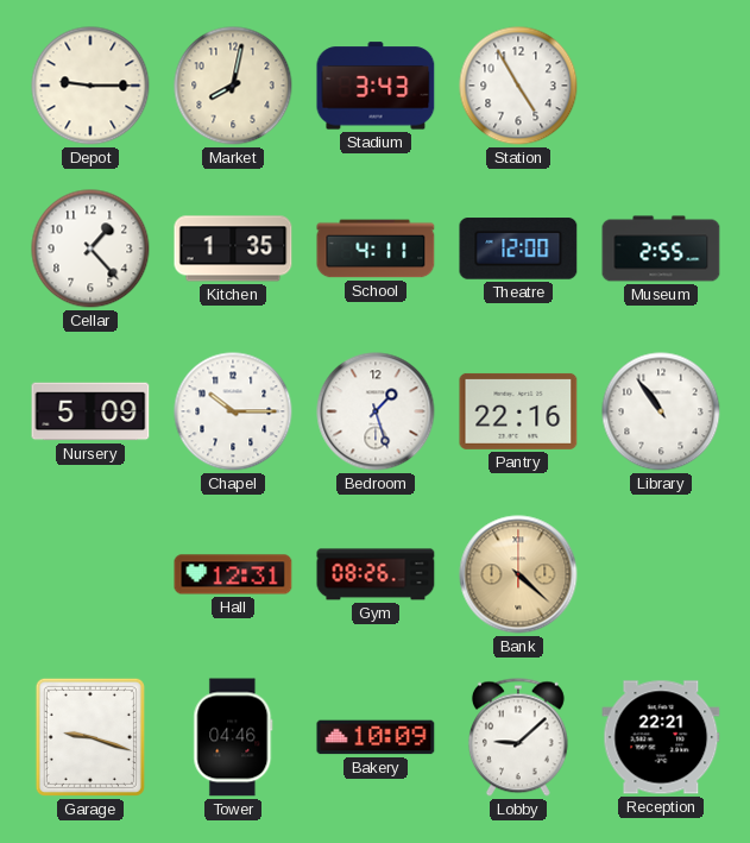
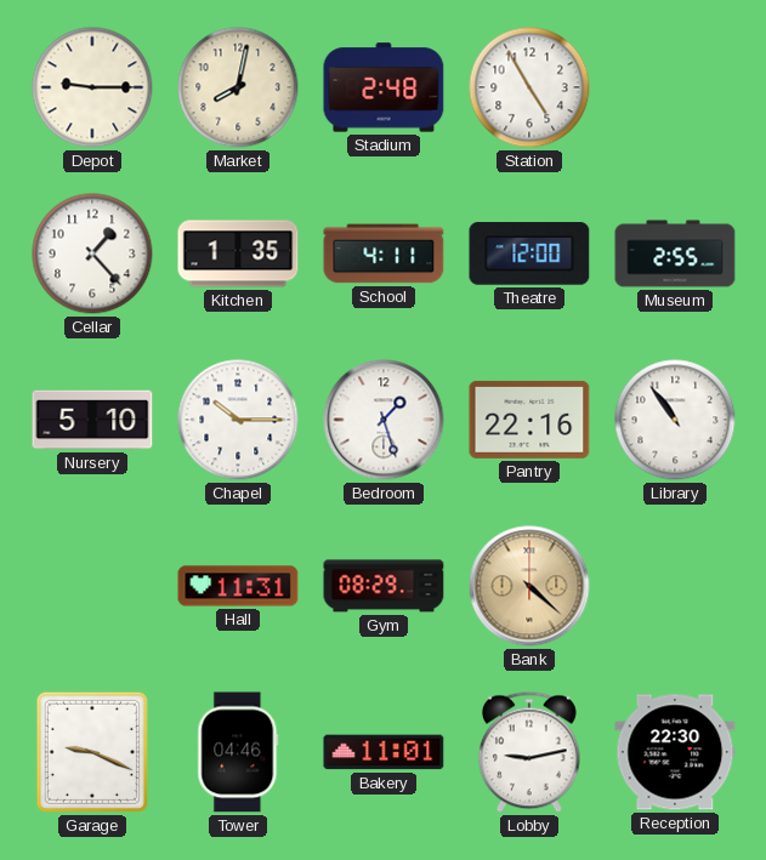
Stadium: 3:43 -> 2:48
Nursery: 5:09 -> 5:10
Hall: 12:31 -> 11:31
Gym: 08:26 -> 08:29
Garage: 9:18 -> 9:19
Bakery: 10:09 -> 11:01
Lobby: 9:08 -> 9:13
Reception: 22:21 -> 22:30
